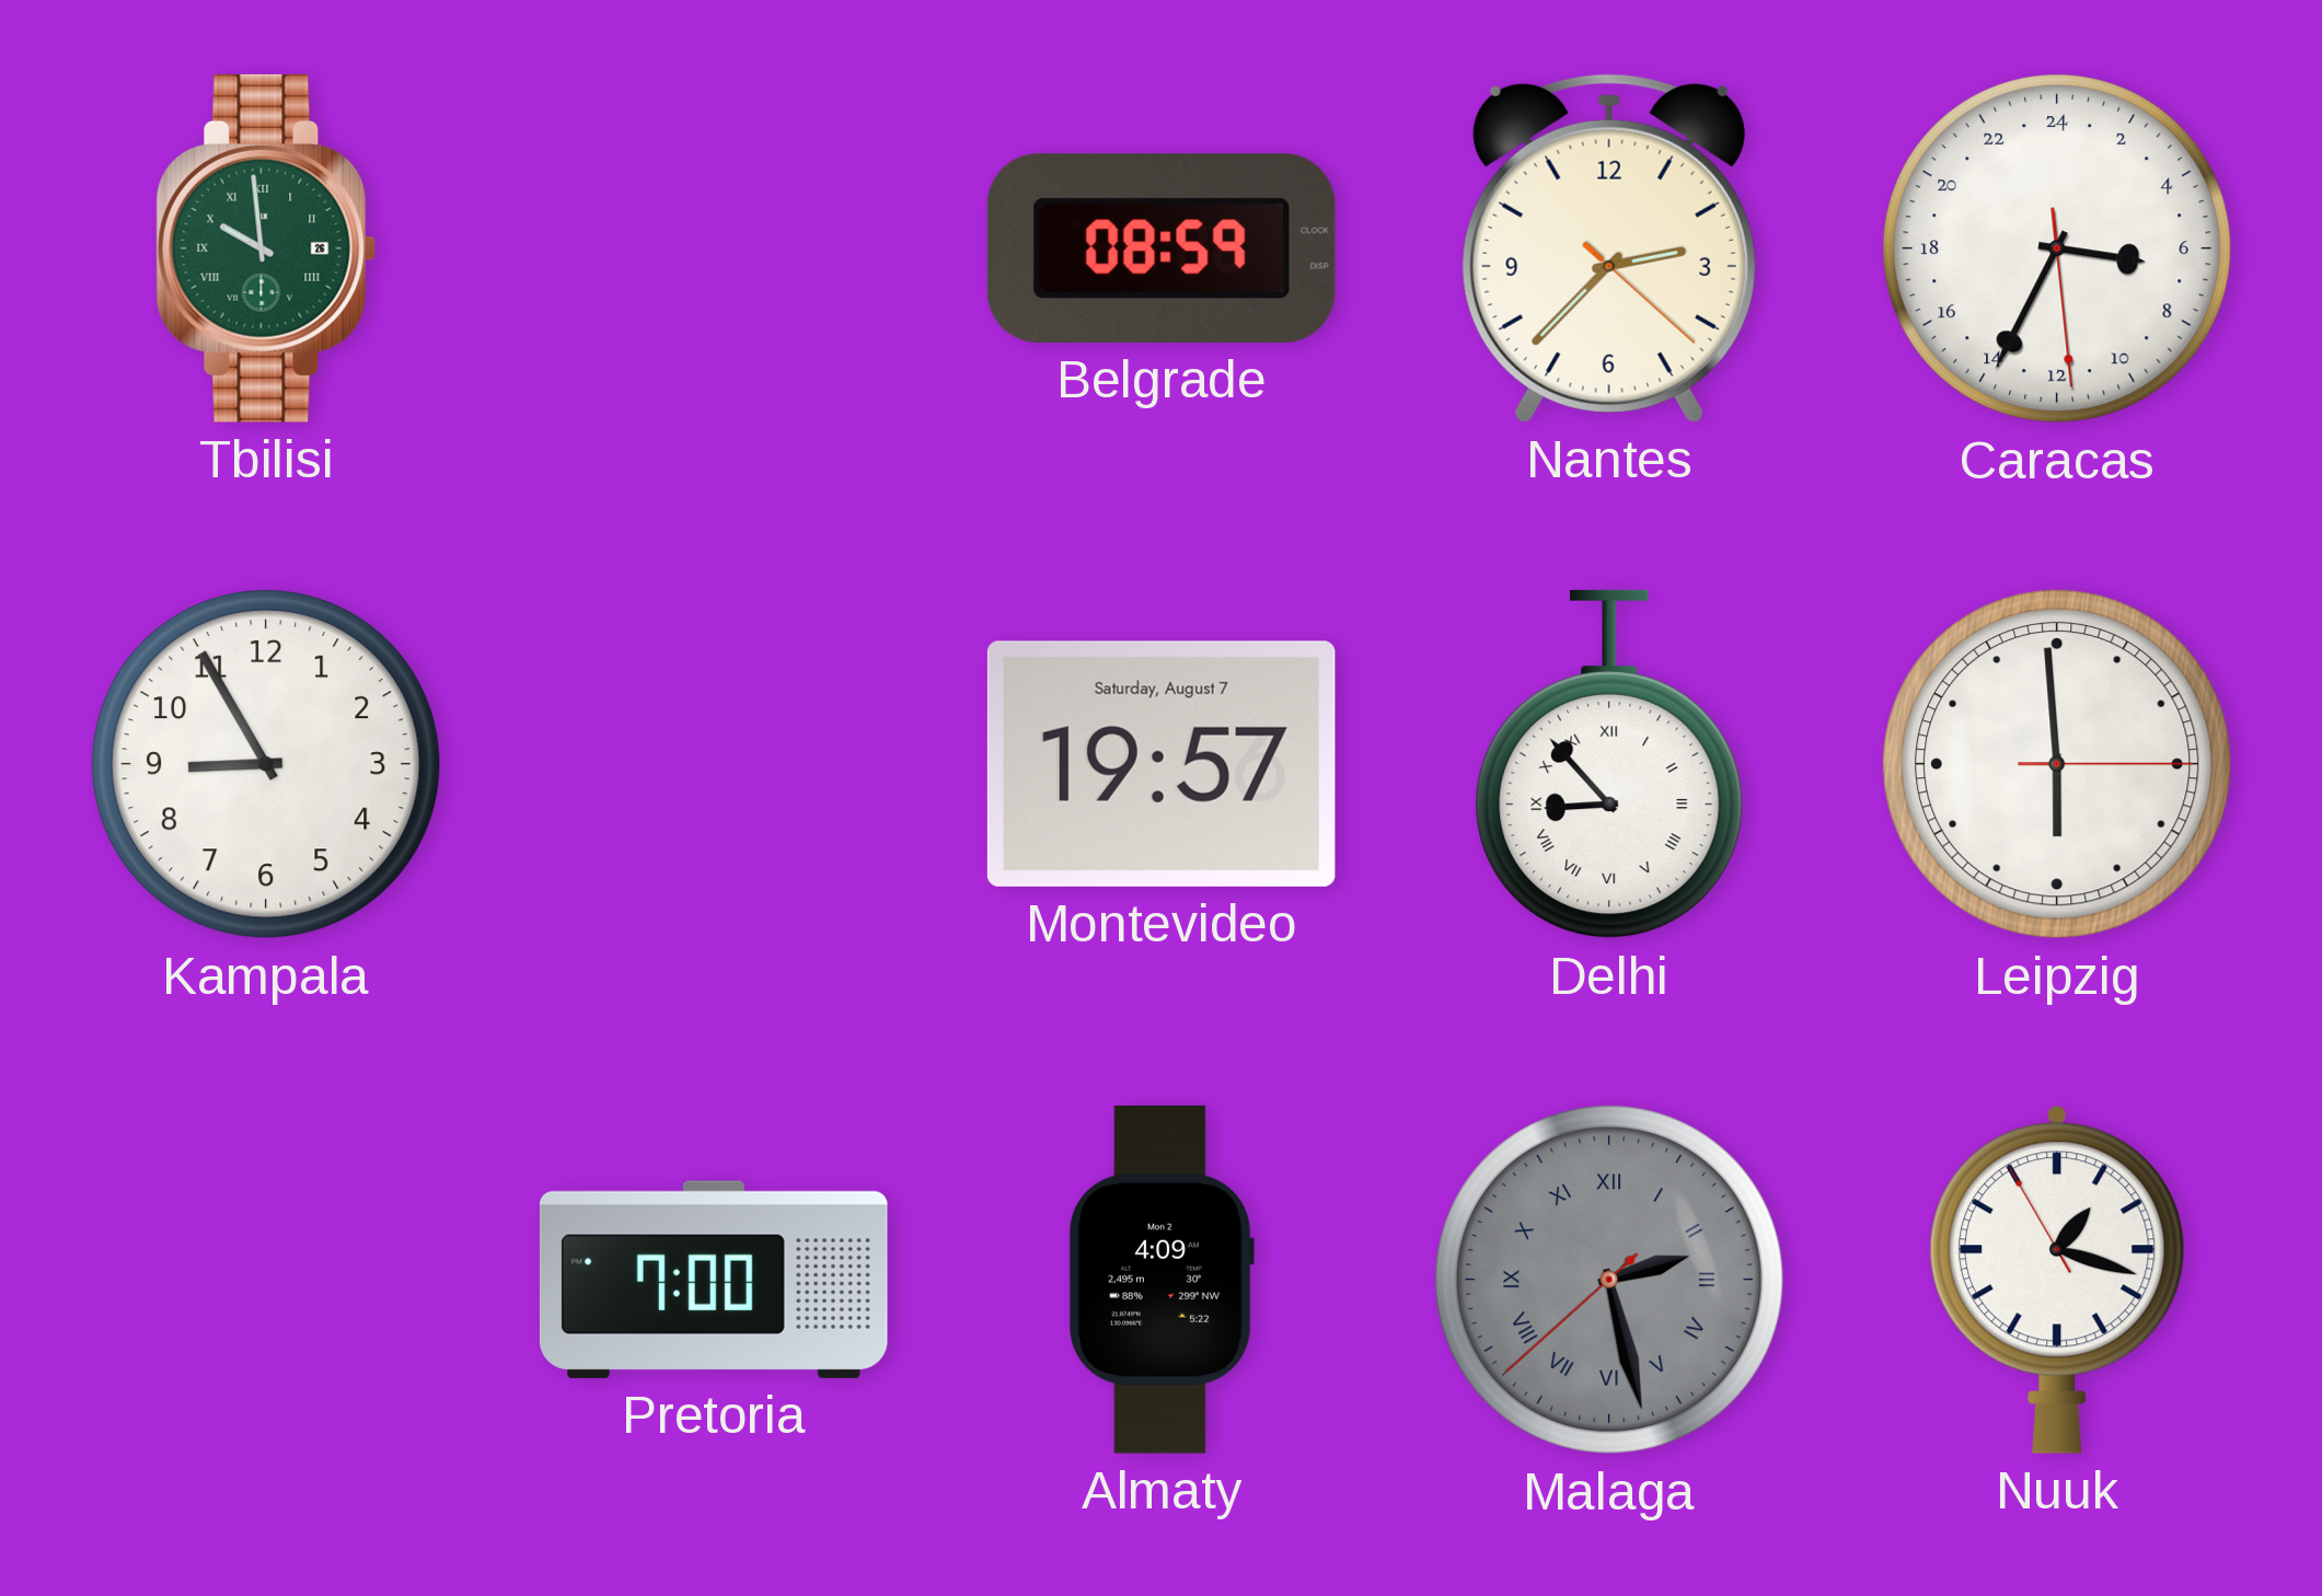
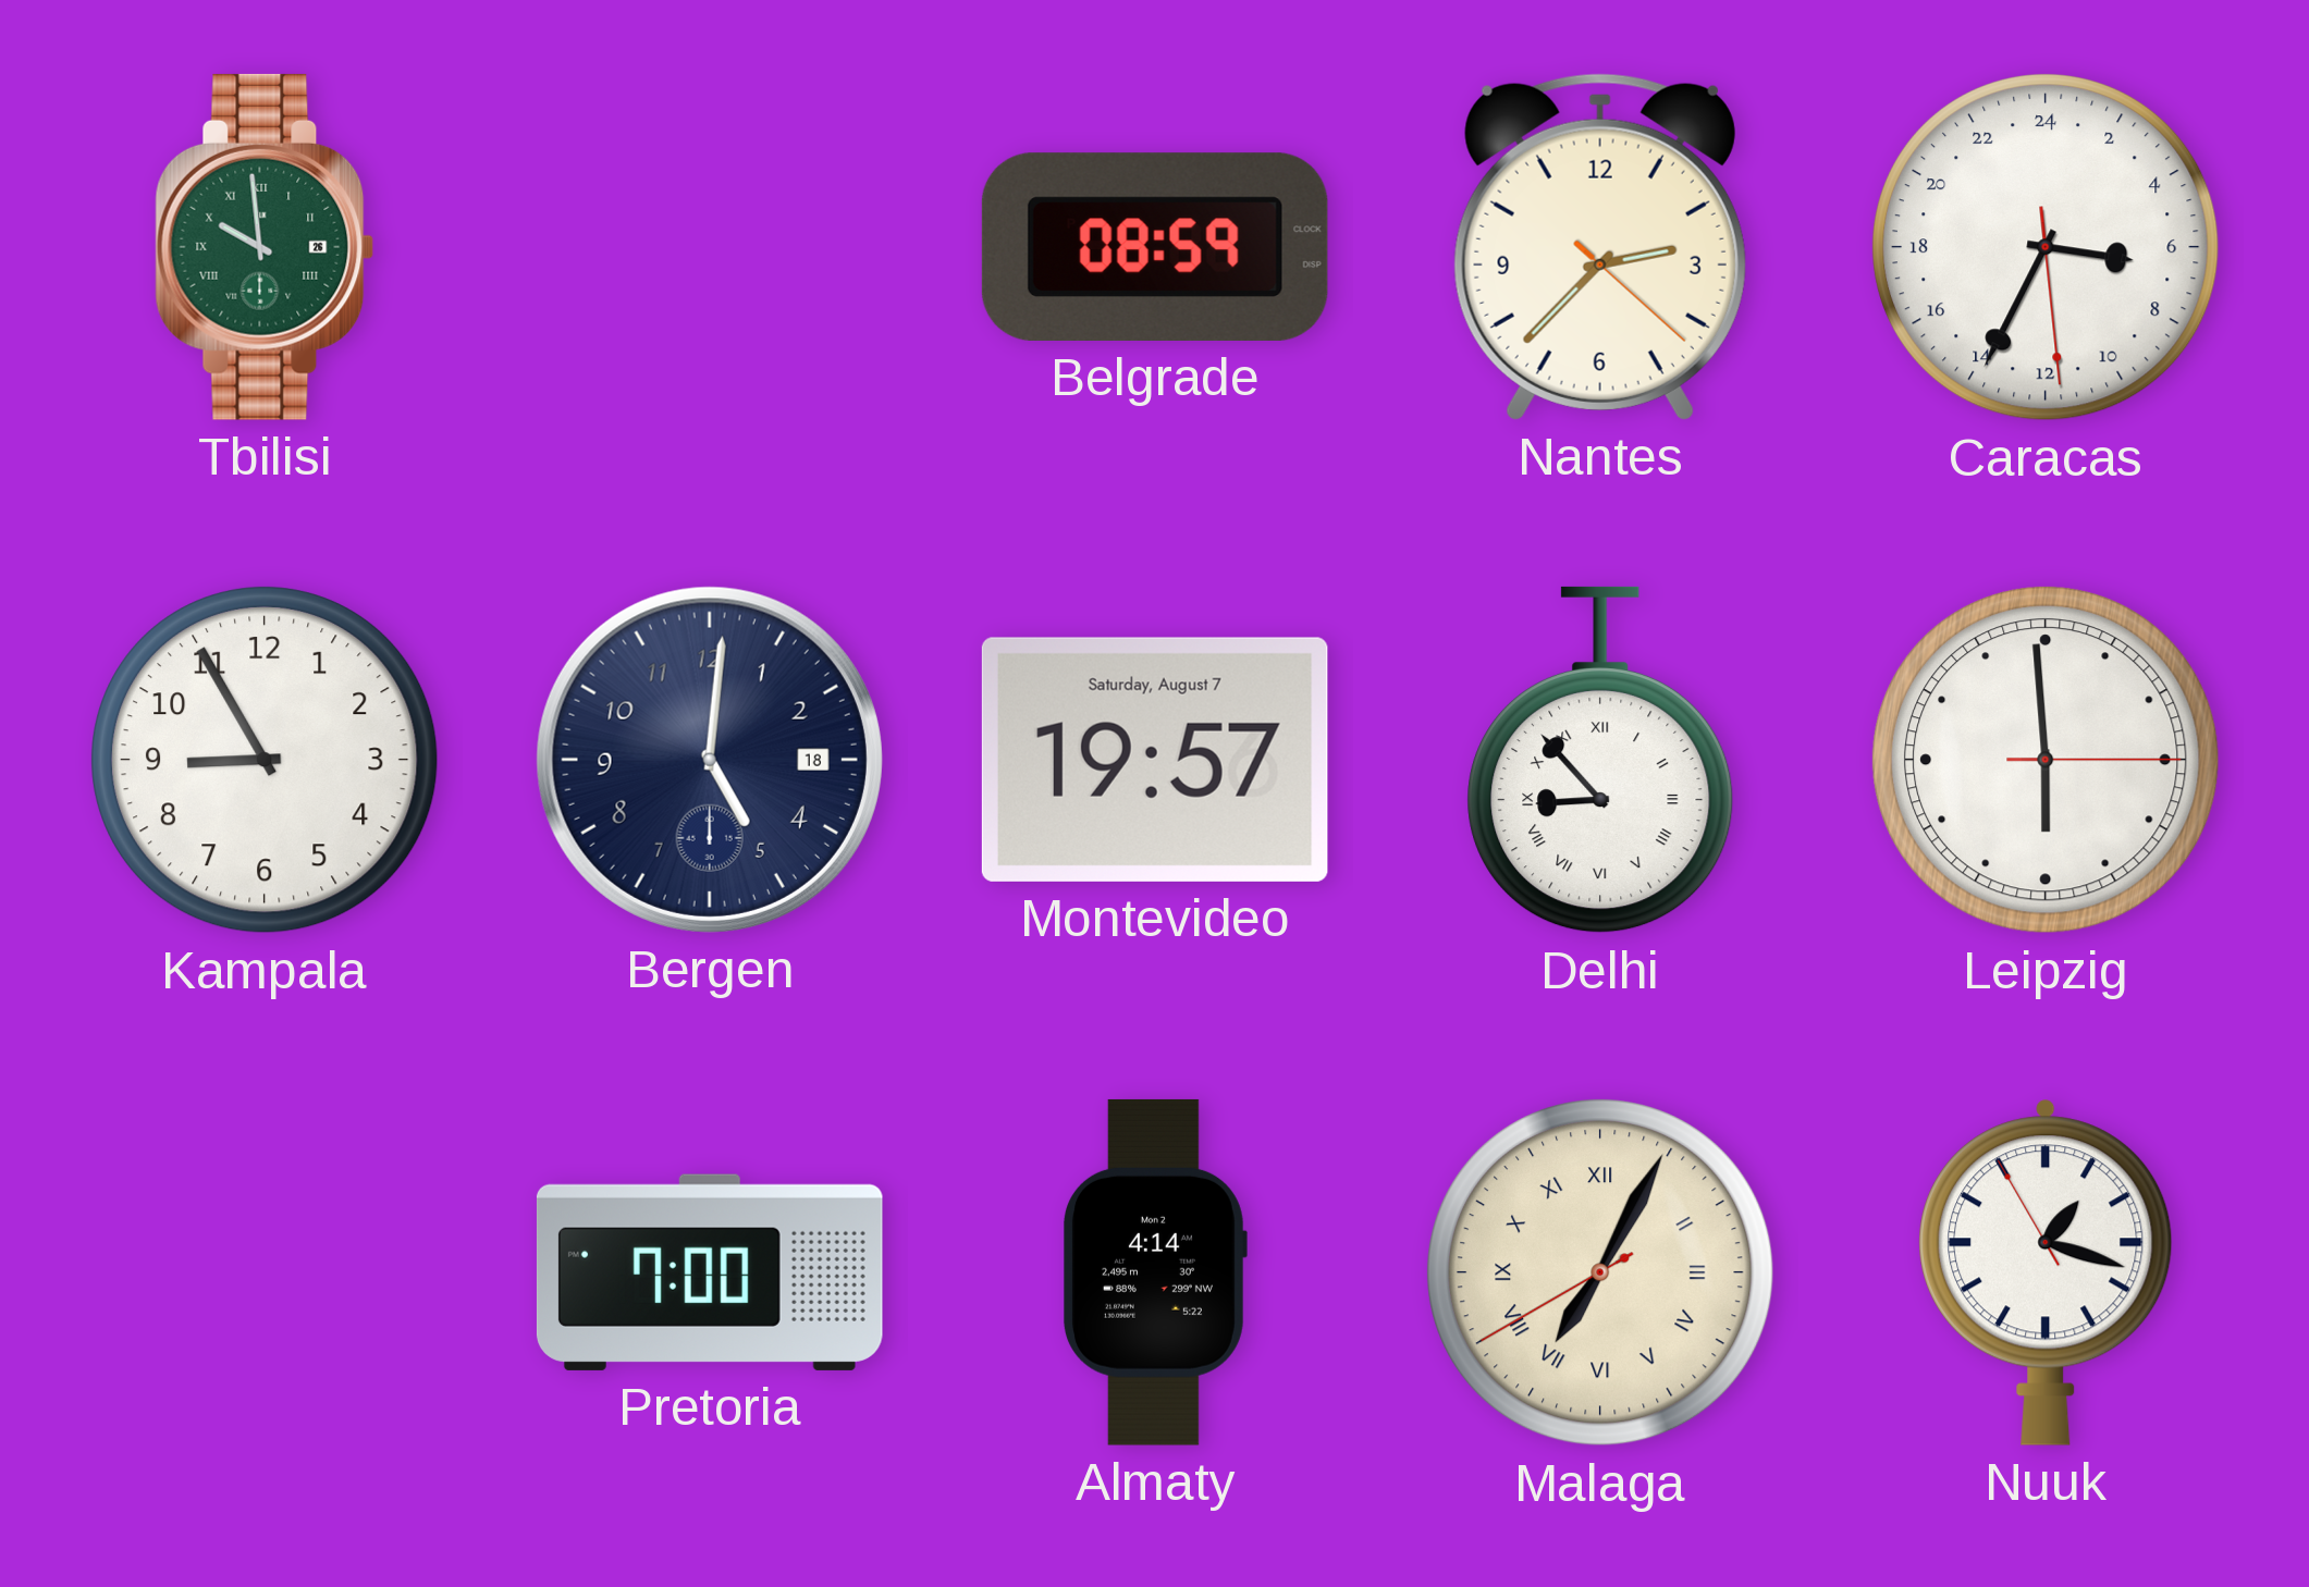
Bergen: none -> 5:01
Almaty: 4:09 -> 4:14
Malaga: 2:27 -> 7:04
Malaga dial: grey -> cream
